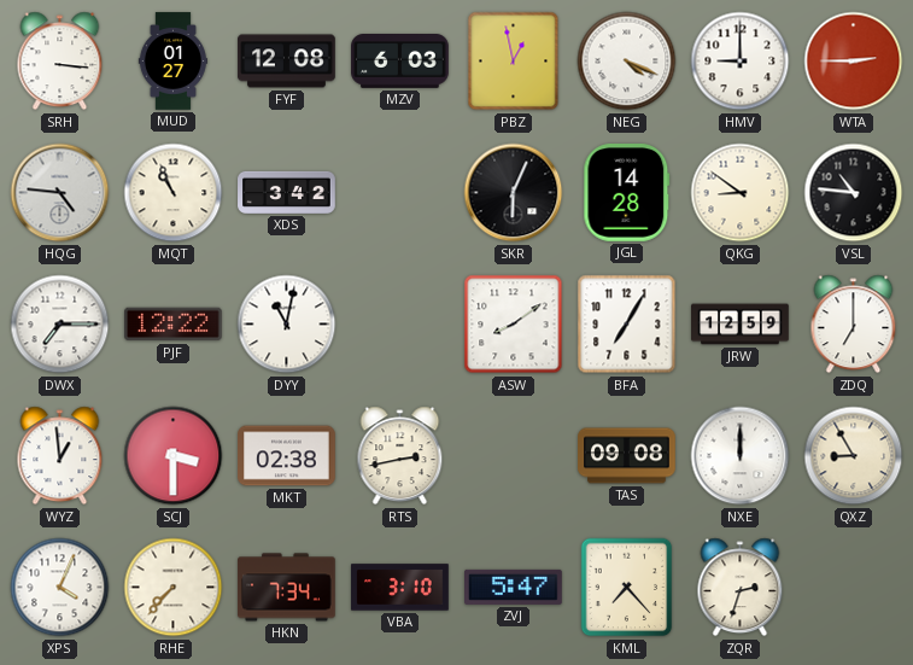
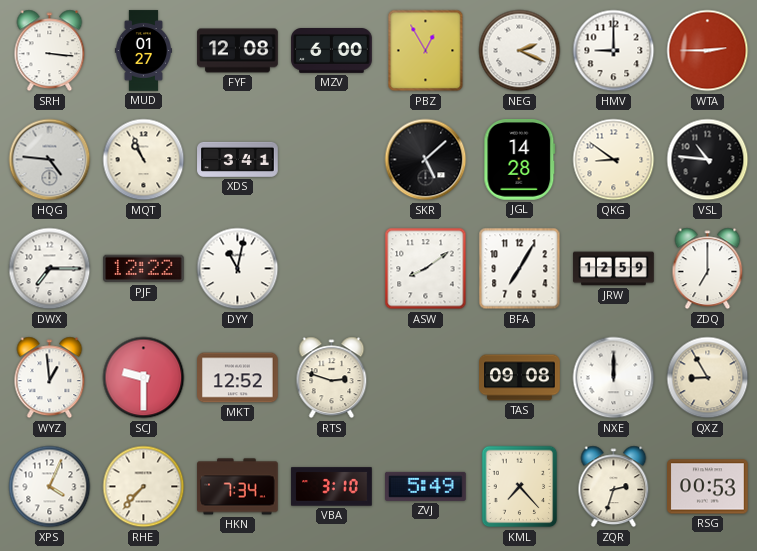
MZV: 6:03 -> 6:00
PBZ: 12:58 -> 12:55
NEG: 4:19 -> 2:19
XDS: 3:42 -> 3:41
SKR: 6:04 -> 5:08
SCJ: 3:30 -> 9:30
MKT: 02:38 -> 12:52
RTS: 2:43 -> 2:48
ZVJ: 5:47 -> 5:49
RSG: none -> 00:53
